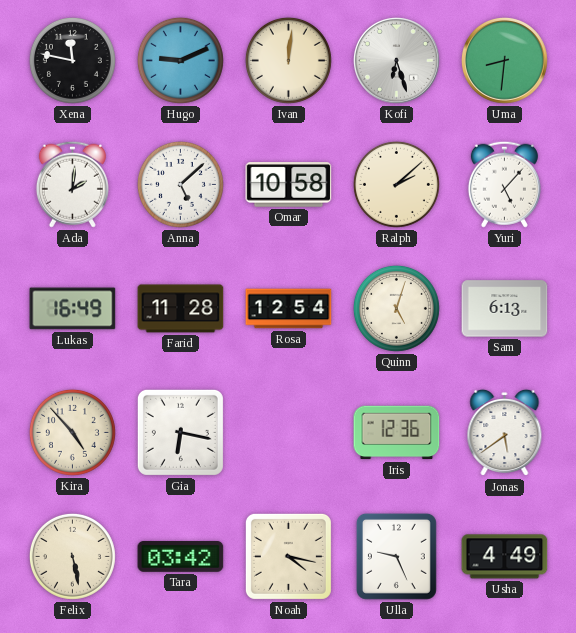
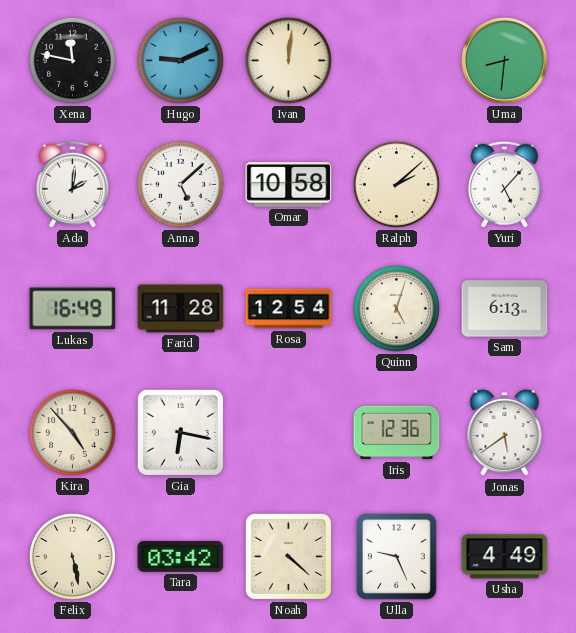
Kofi: 6:27 -> none
Noah: 4:17 -> 4:22
